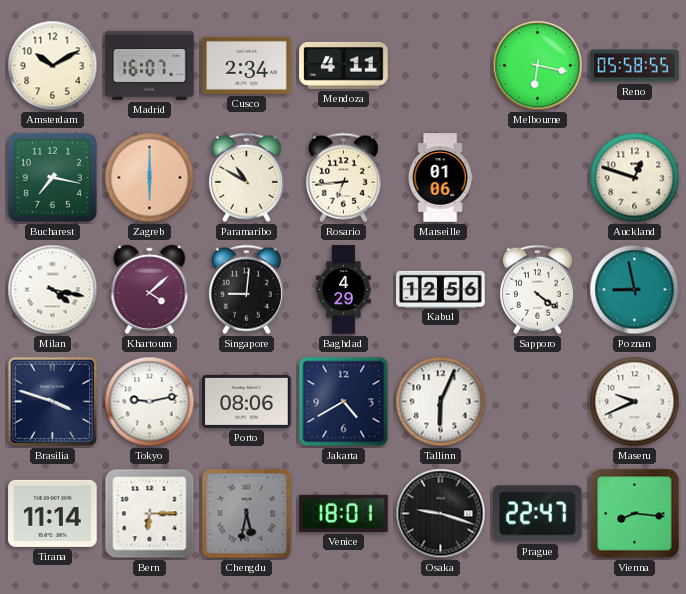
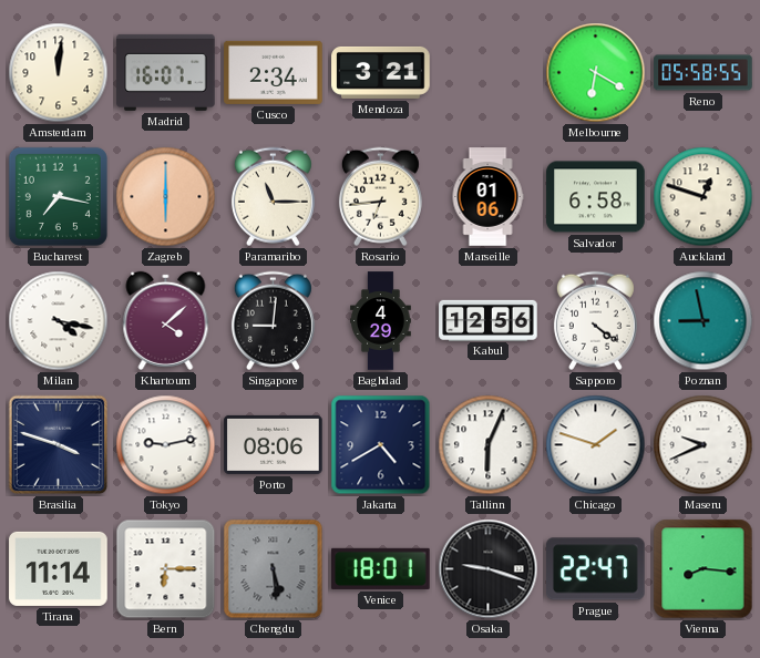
Amsterdam: 10:10 -> 12:01
Mendoza: 4:11 -> 3:21
Melbourne: 6:17 -> 6:20
Paramaribo: 10:50 -> 11:15
Salvador: none -> 6:58
Chicago: none -> 1:48
Chengdu: 5:32 -> 5:29
